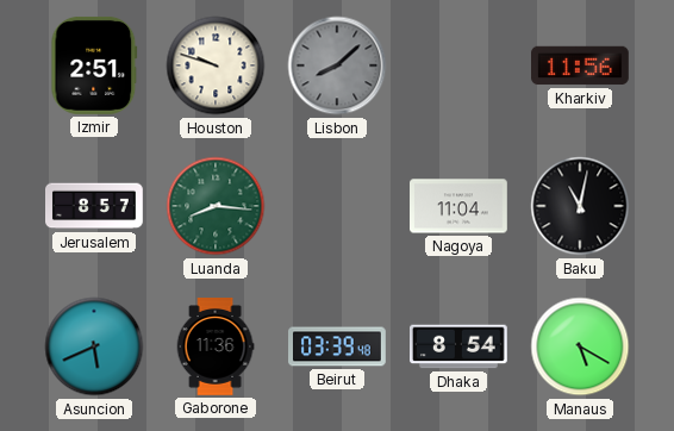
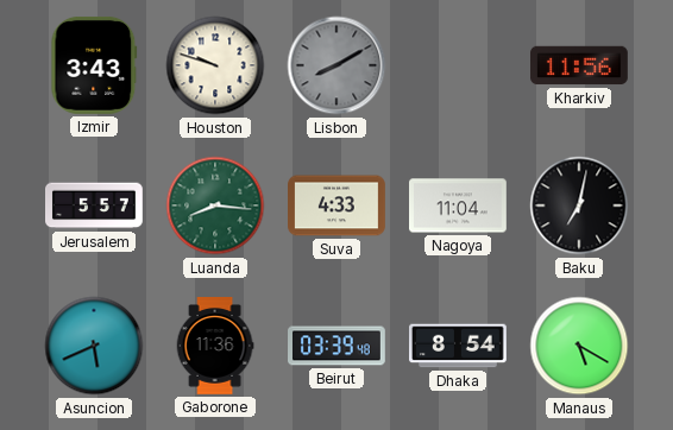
Izmir: 2:51 -> 3:43
Lisbon: 8:08 -> 8:10
Jerusalem: 8:57 -> 5:57
Suva: none -> 4:33
Baku: 11:02 -> 7:02
